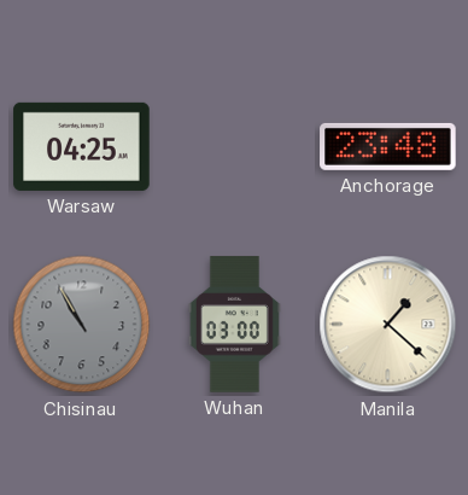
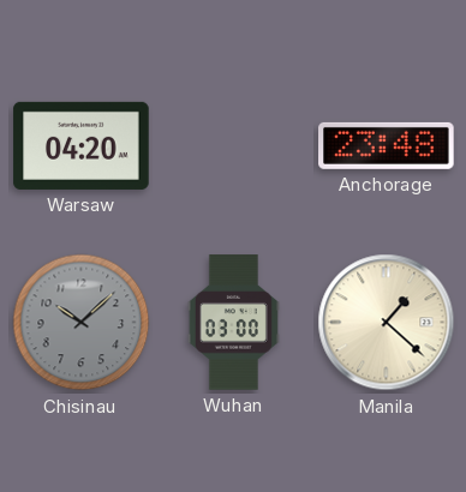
Warsaw: 04:25 -> 04:20
Chisinau: 10:55 -> 10:08
